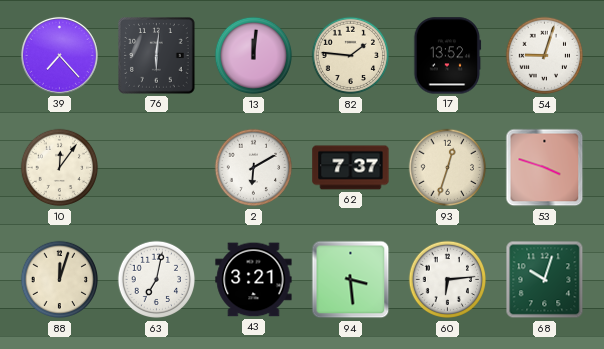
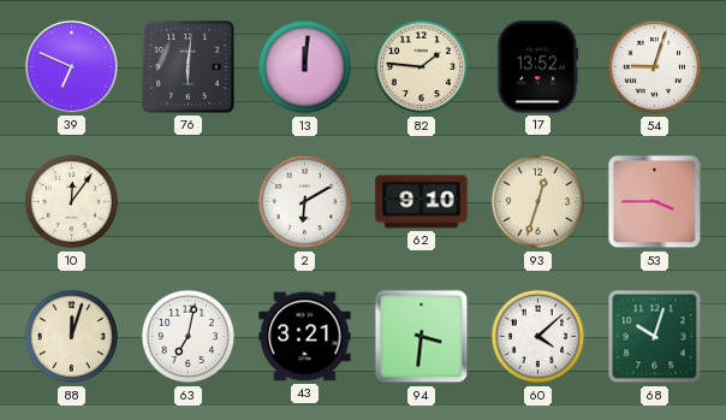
39: 7:23 -> 6:49
62: 7:37 -> 9:10
53: 3:48 -> 3:45
94: 3:29 -> 3:31
60: 6:14 -> 4:08
